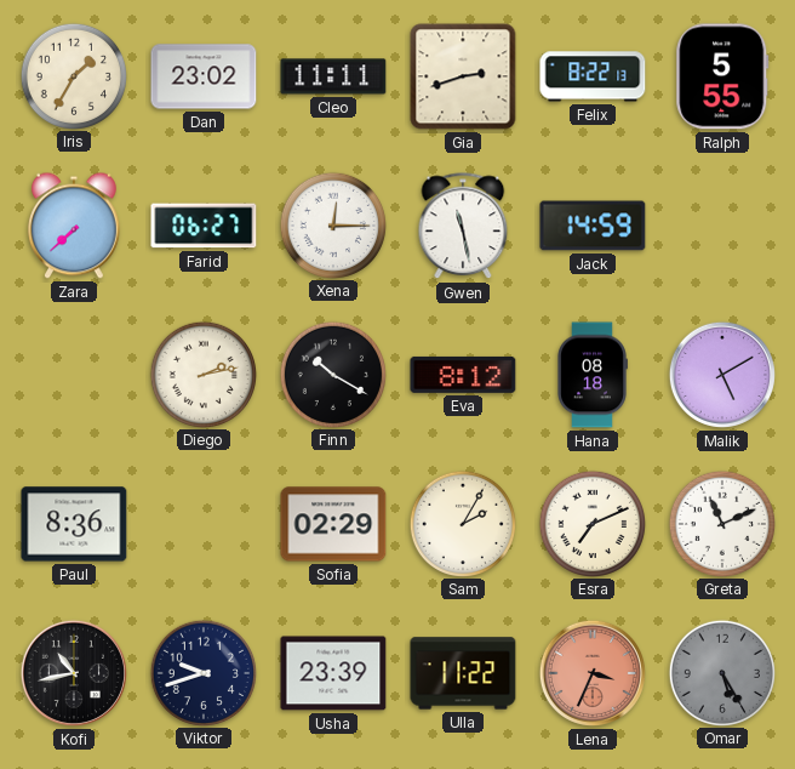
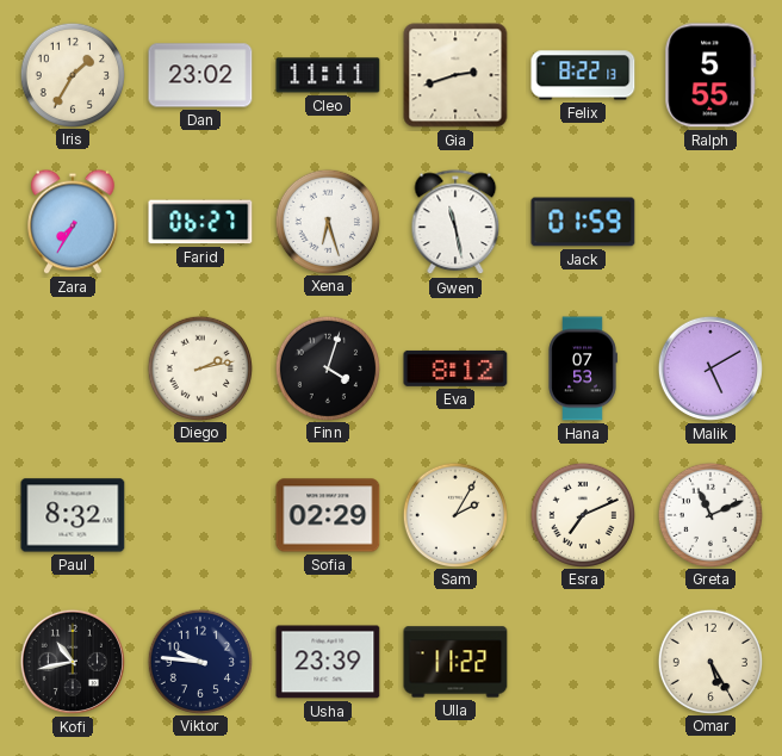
Zara: 7:38 -> 7:35
Xena: 12:15 -> 6:27
Jack: 14:59 -> 01:59
Finn: 10:20 -> 4:03
Hana: 08:18 -> 07:53
Paul: 8:36 -> 8:32
Viktor: 9:42 -> 9:46
Lena: 3:34 -> none
Omar dial: grey -> cream
